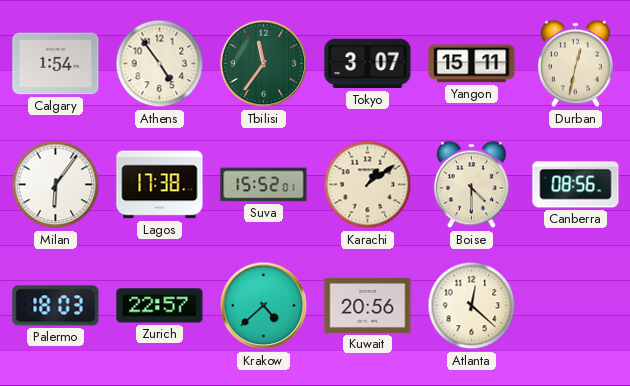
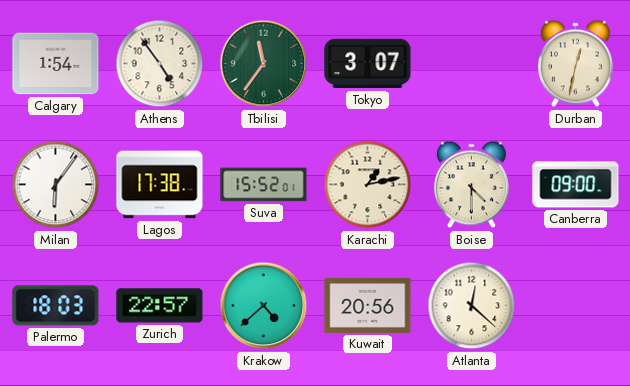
Yangon: 15:11 -> none
Karachi: 1:09 -> 1:13
Canberra: 08:56 -> 09:00
